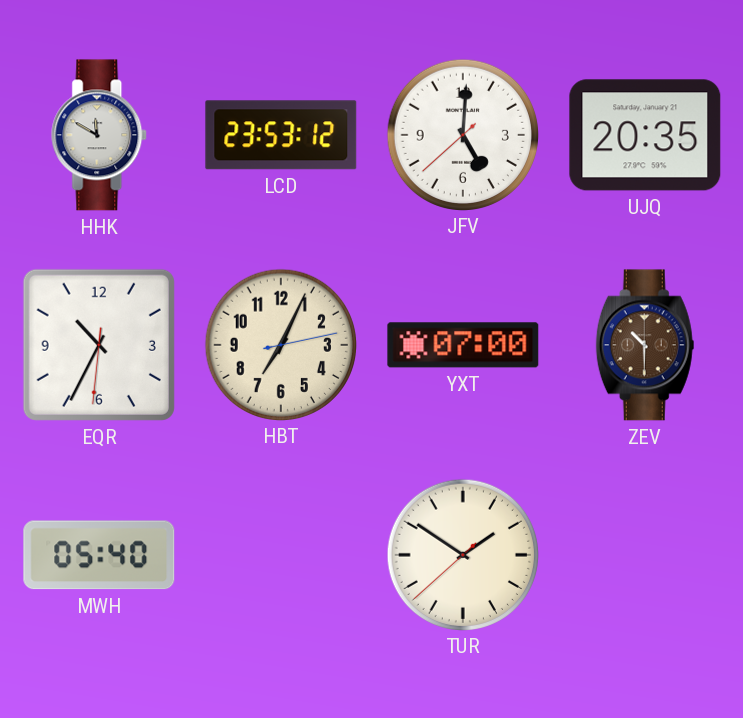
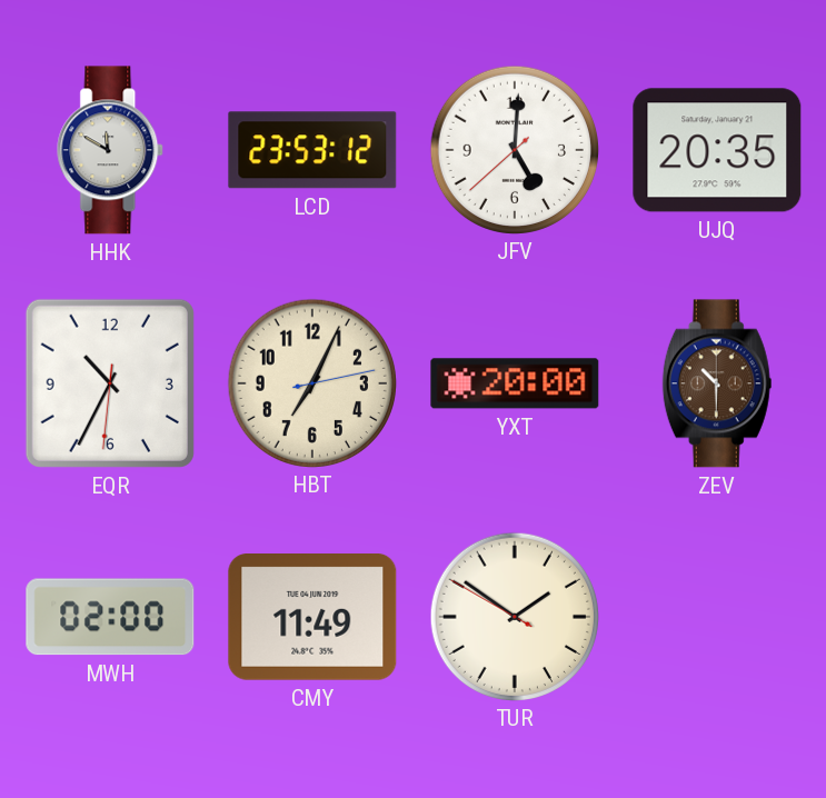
YXT: 07:00 -> 20:00
MWH: 05:40 -> 02:00
CMY: none -> 11:49
TUR: 1:50:38 -> 1:50:50
